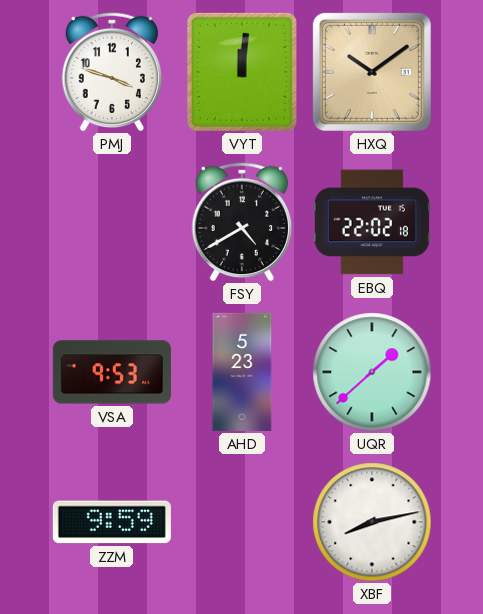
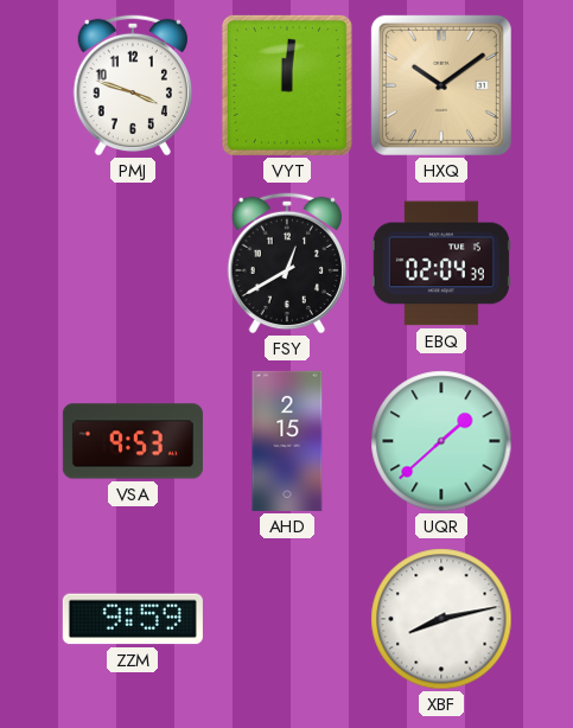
FSY: 4:40 -> 12:40
EBQ: 22:02 -> 02:04
AHD: 5:23 -> 2:15
